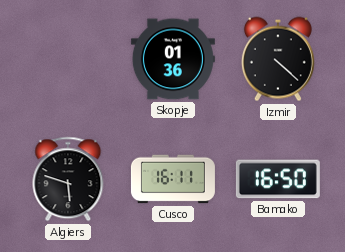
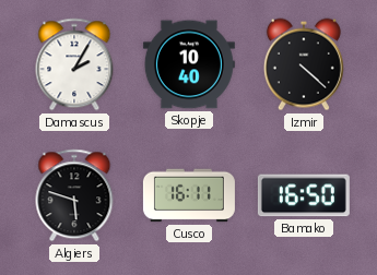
Damascus: none -> 2:05
Skopje: 01:36 -> 10:40
